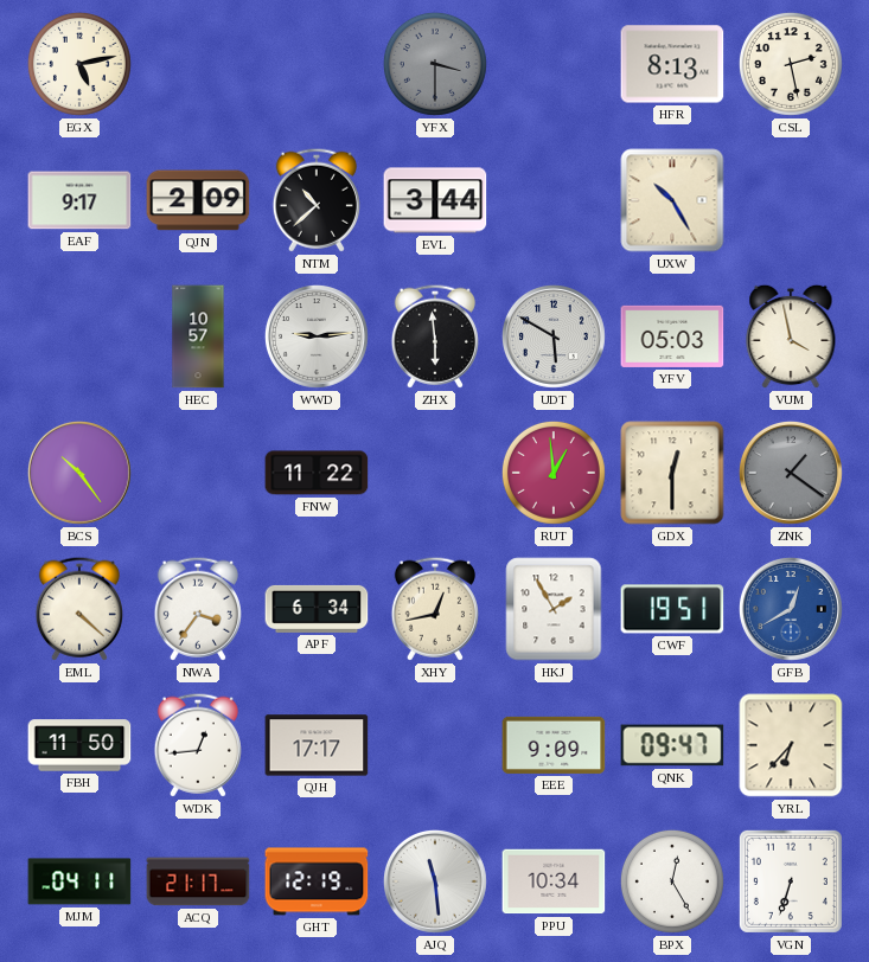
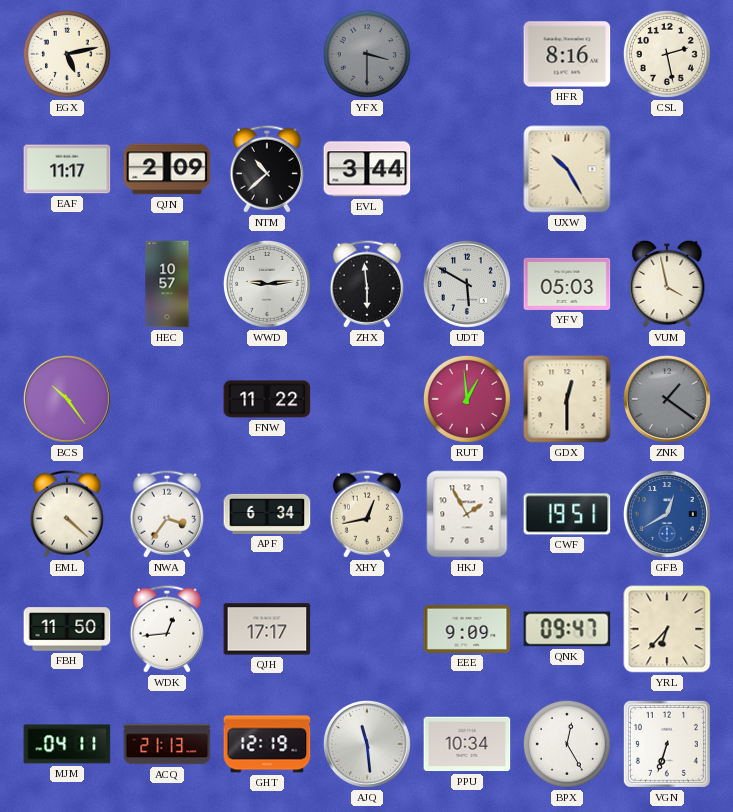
HFR: 8:13 -> 8:16
EAF: 9:17 -> 11:17
ACQ: 21:17 -> 21:13
